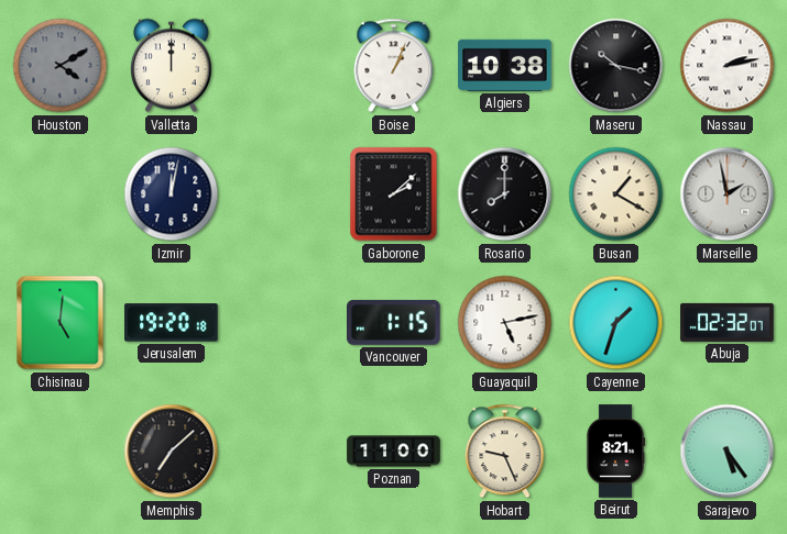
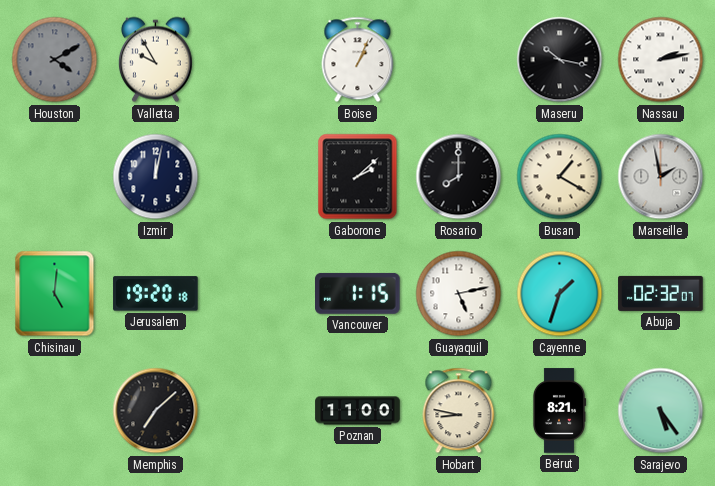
Valletta: 12:00 -> 9:55
Algiers: 10:38 -> none
Hobart: 9:26 -> 8:47
